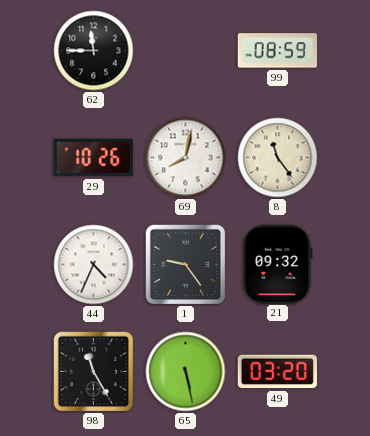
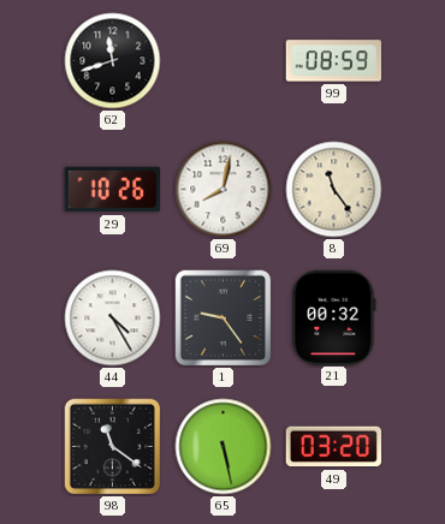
62: 11:45 -> 11:42
44: 4:34 -> 4:25
21: 09:32 -> 00:32
98: 11:25 -> 11:21
